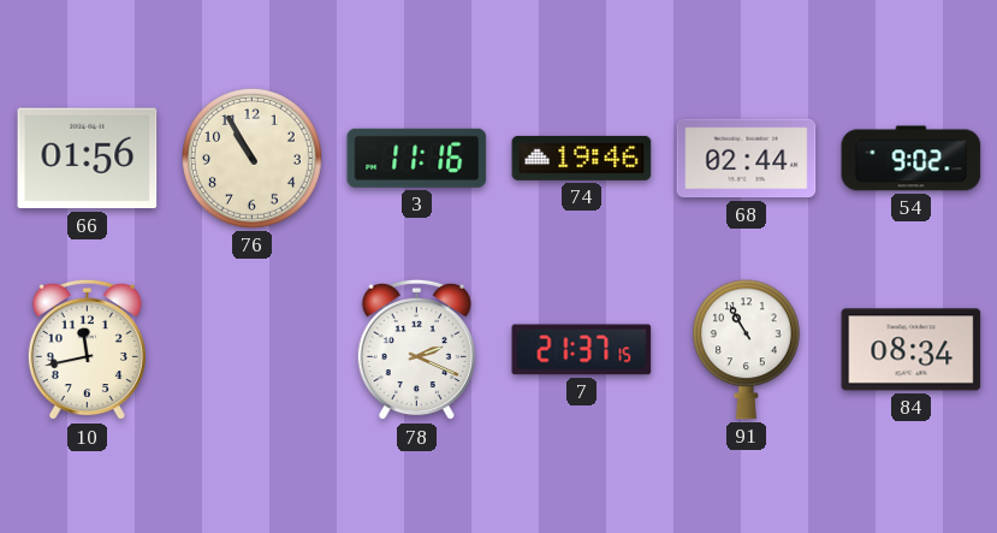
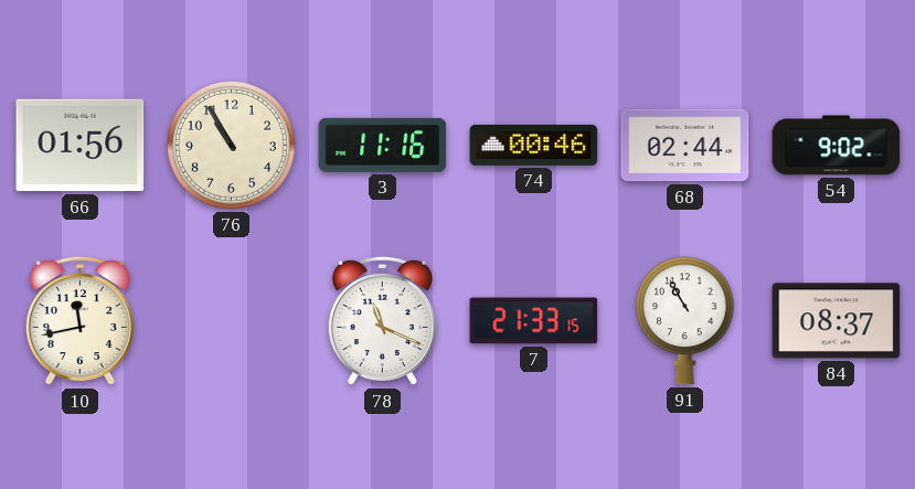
74: 19:46 -> 00:46
78: 2:19 -> 11:19
7: 21:37 -> 21:33
84: 08:34 -> 08:37
